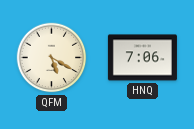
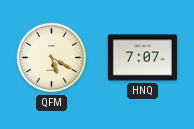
HNQ: 7:06 -> 7:07
